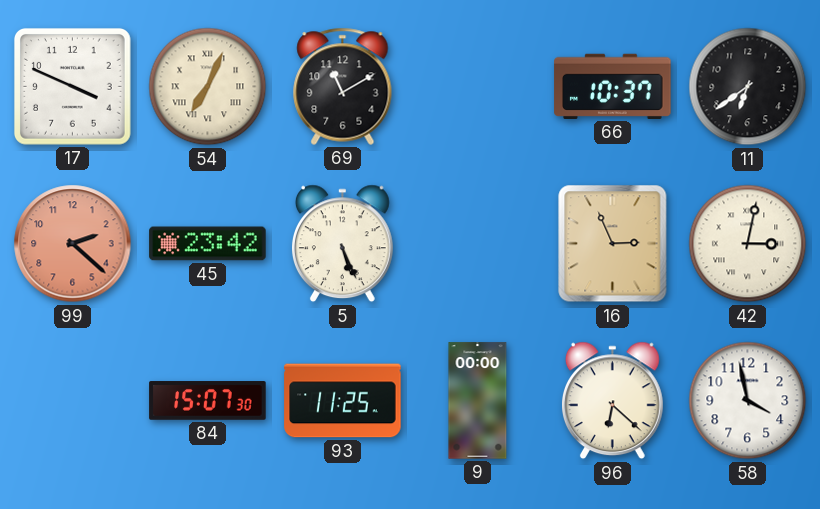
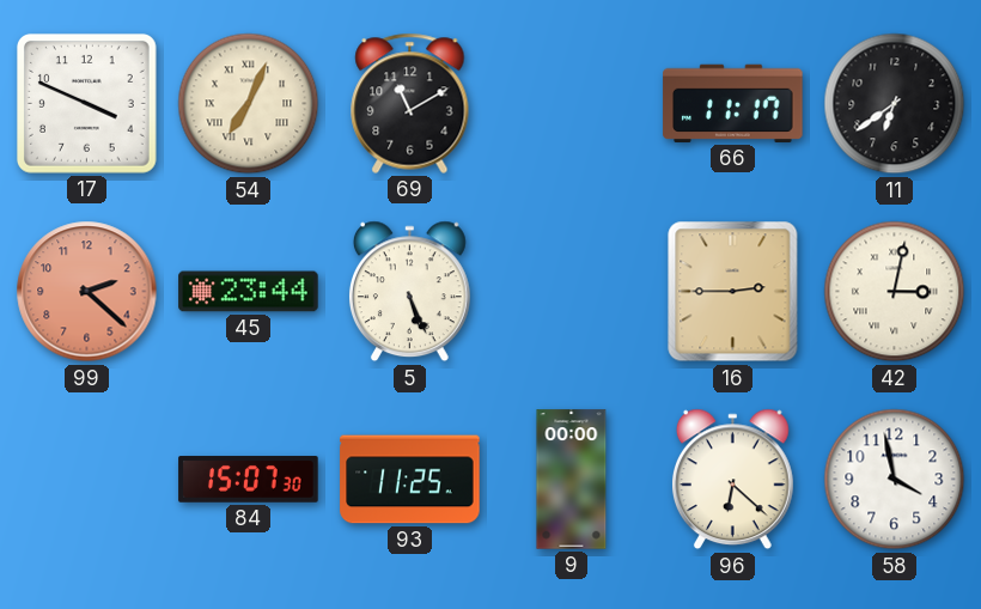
66: 10:37 -> 11:17
45: 23:42 -> 23:44
16: 2:56 -> 2:45
